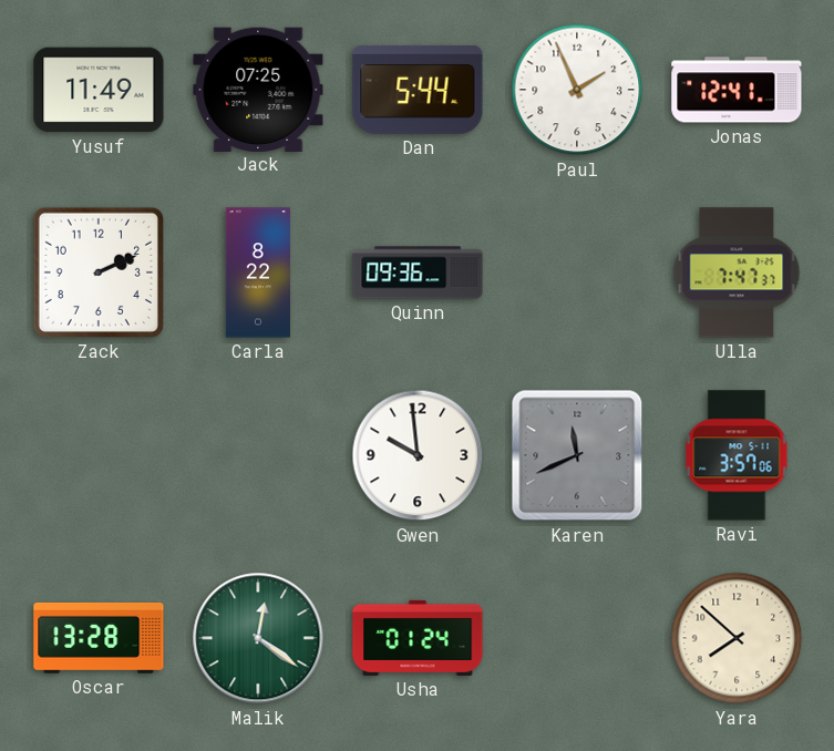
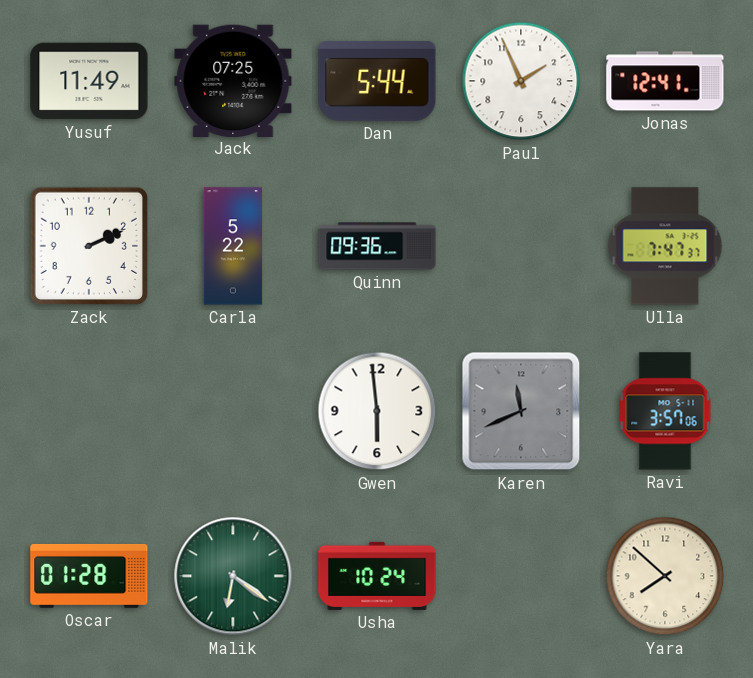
Carla: 8:22 -> 5:22
Gwen: 9:59 -> 5:59
Oscar: 13:28 -> 01:28
Malik: 12:21 -> 6:21
Usha: 01:24 -> 10:24
